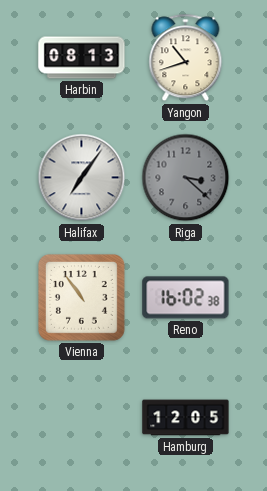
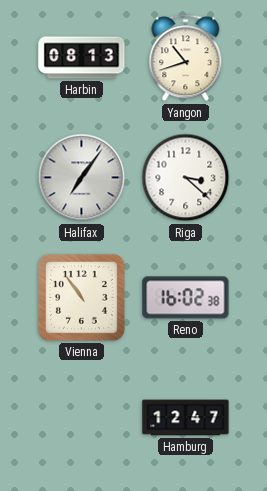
Riga dial: grey -> white
Hamburg: 12:05 -> 12:47
